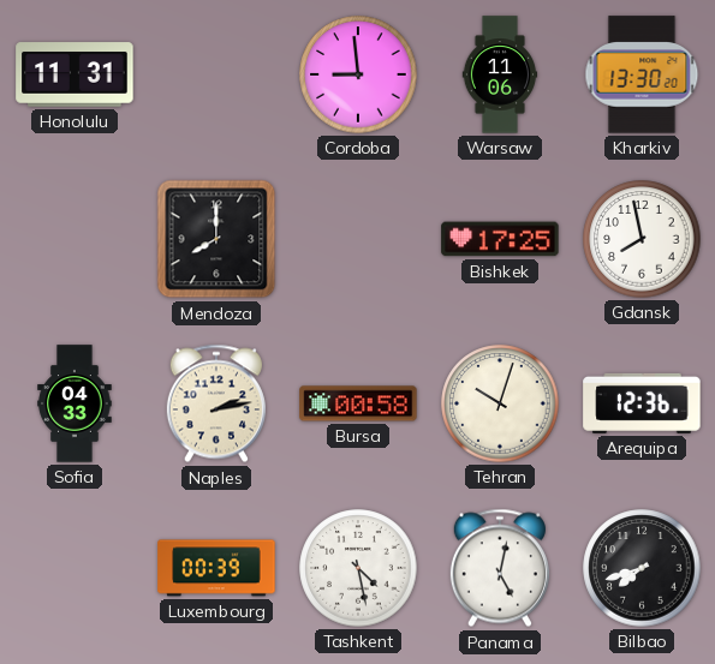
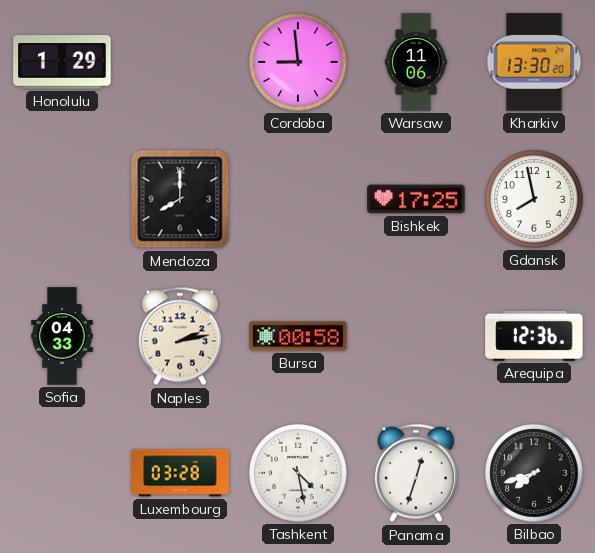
Honolulu: 11:31 -> 1:29
Tehran: 10:03 -> none
Luxembourg: 00:39 -> 03:28
Panama: 5:02 -> 12:33
